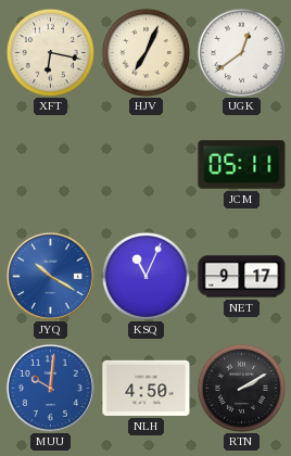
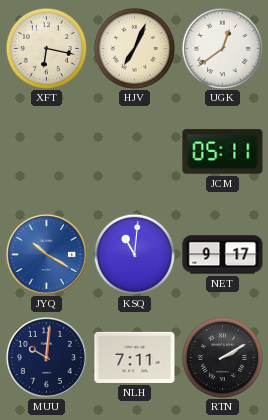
KSQ: 11:04 -> 11:01
MUU dial: blue -> navy
NLH: 4:50 -> 7:11
